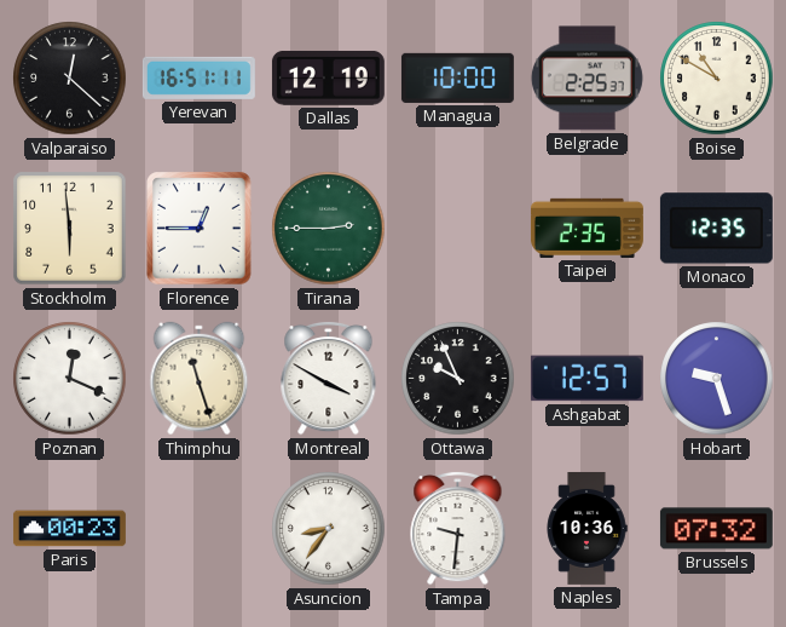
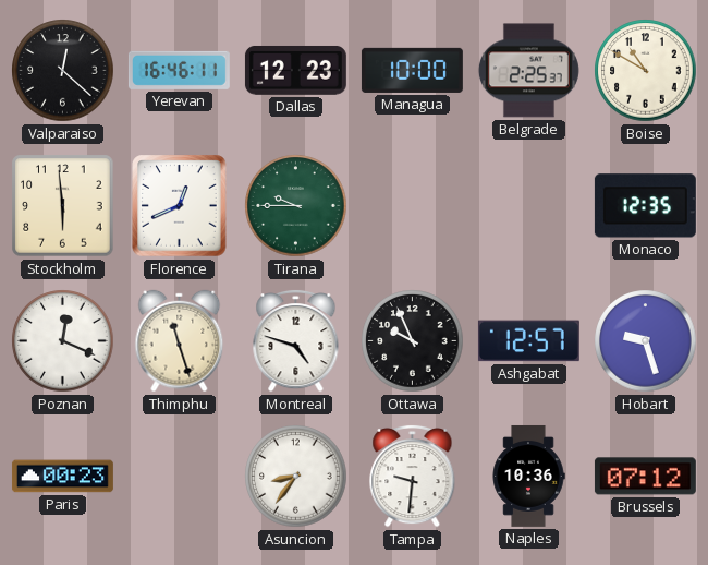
Yerevan: 16:51 -> 16:46
Dallas: 12:19 -> 12:23
Florence: 12:45 -> 12:41
Tirana: 2:45 -> 9:45
Taipei: 2:35 -> none
Montreal: 3:50 -> 4:48
Brussels: 07:32 -> 07:12
